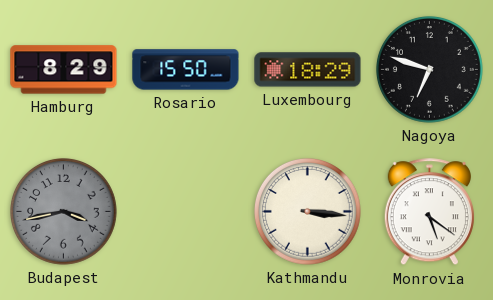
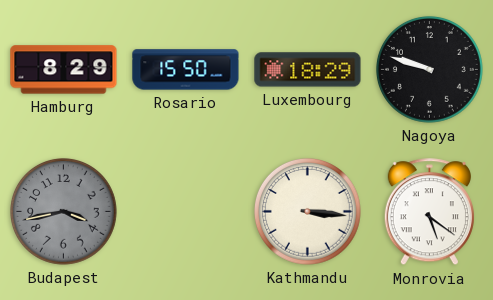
Nagoya: 6:48 -> 9:48
